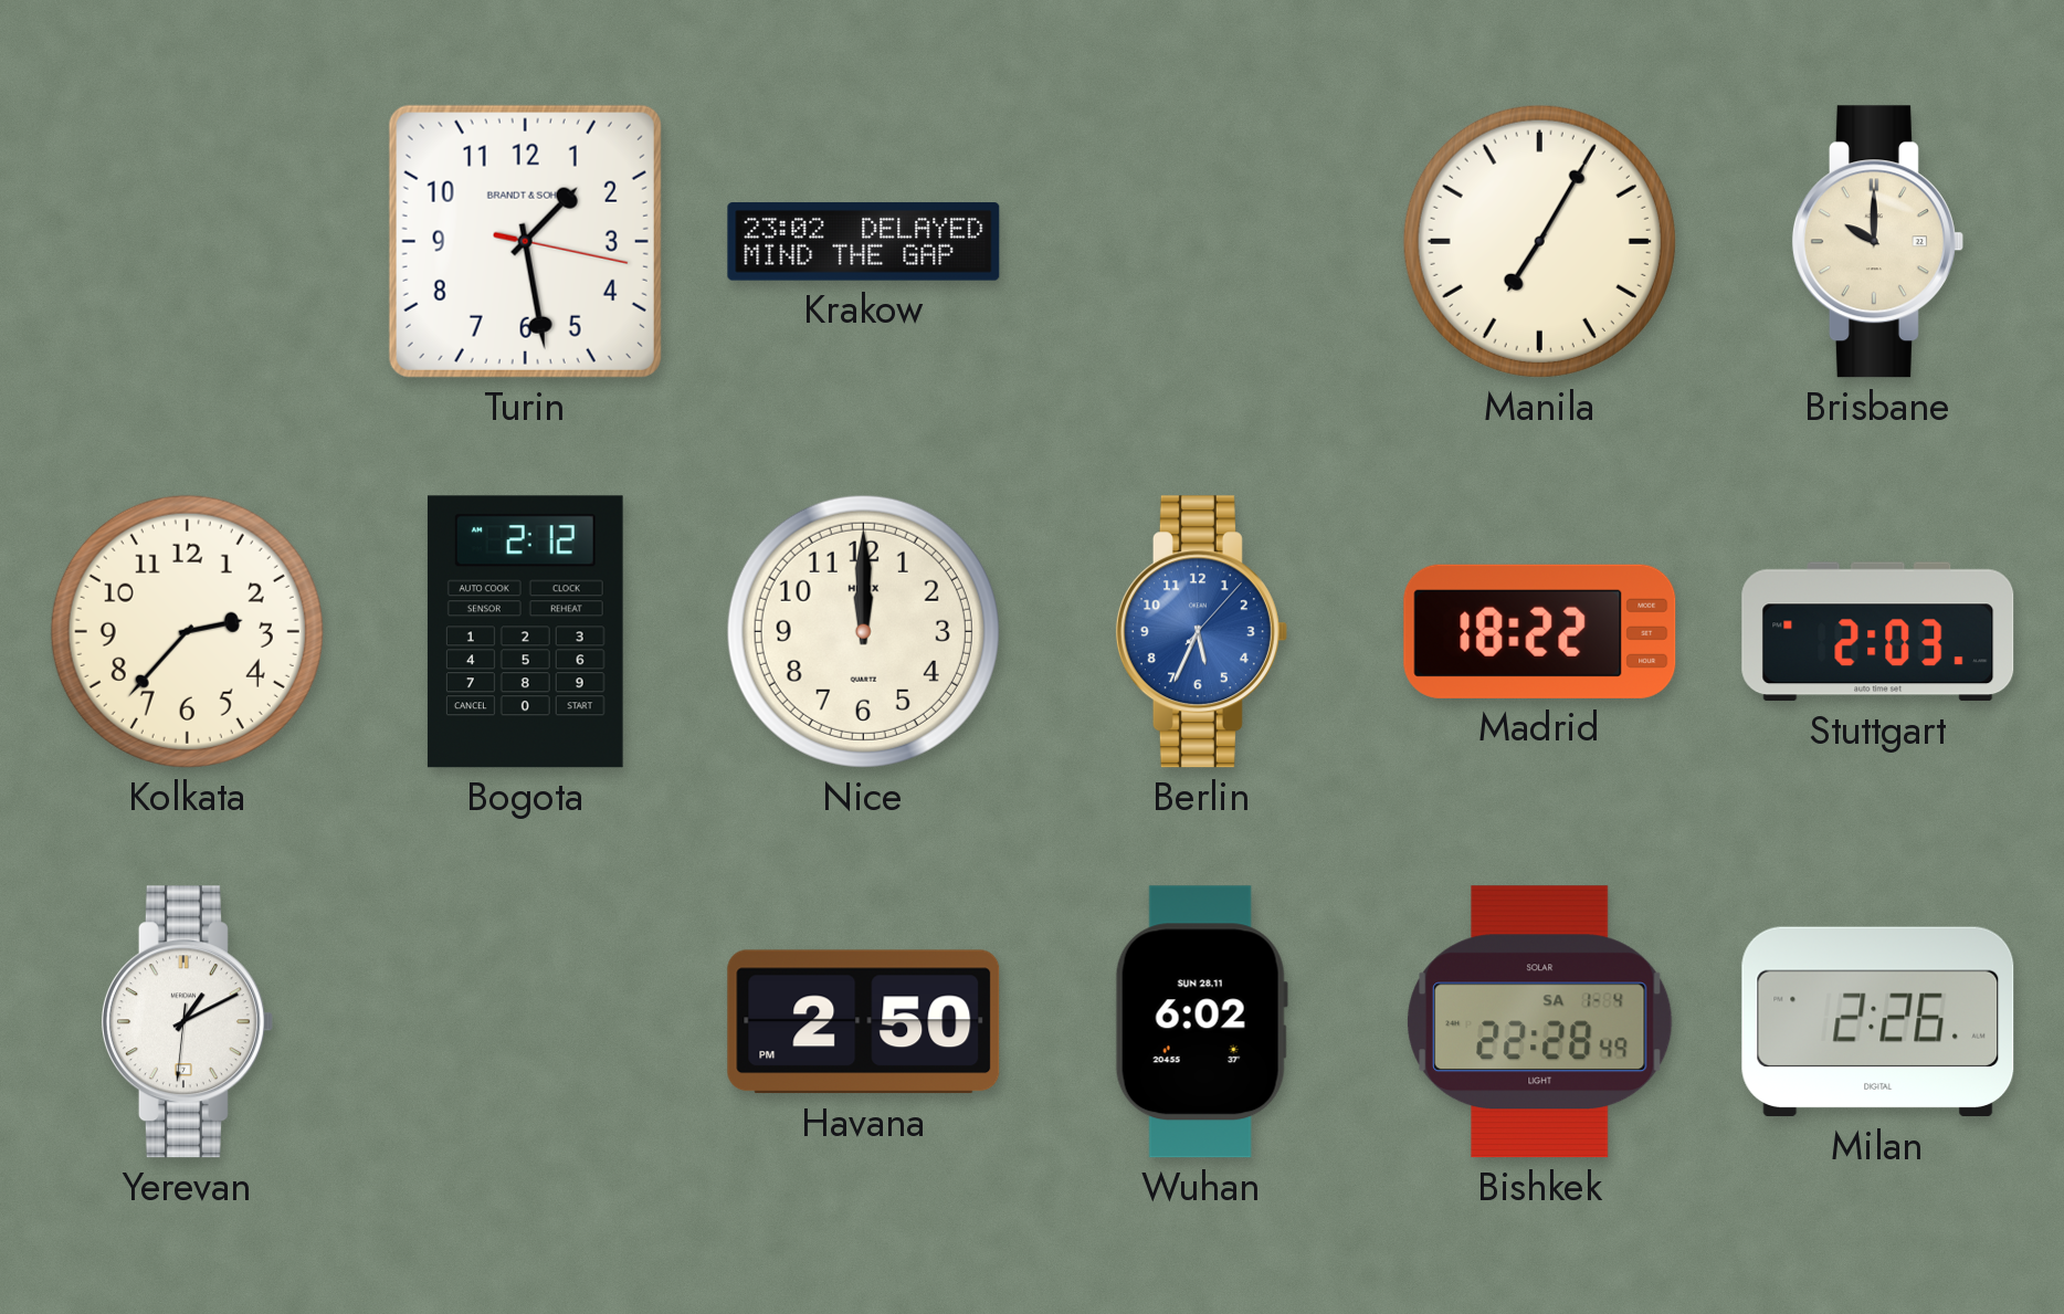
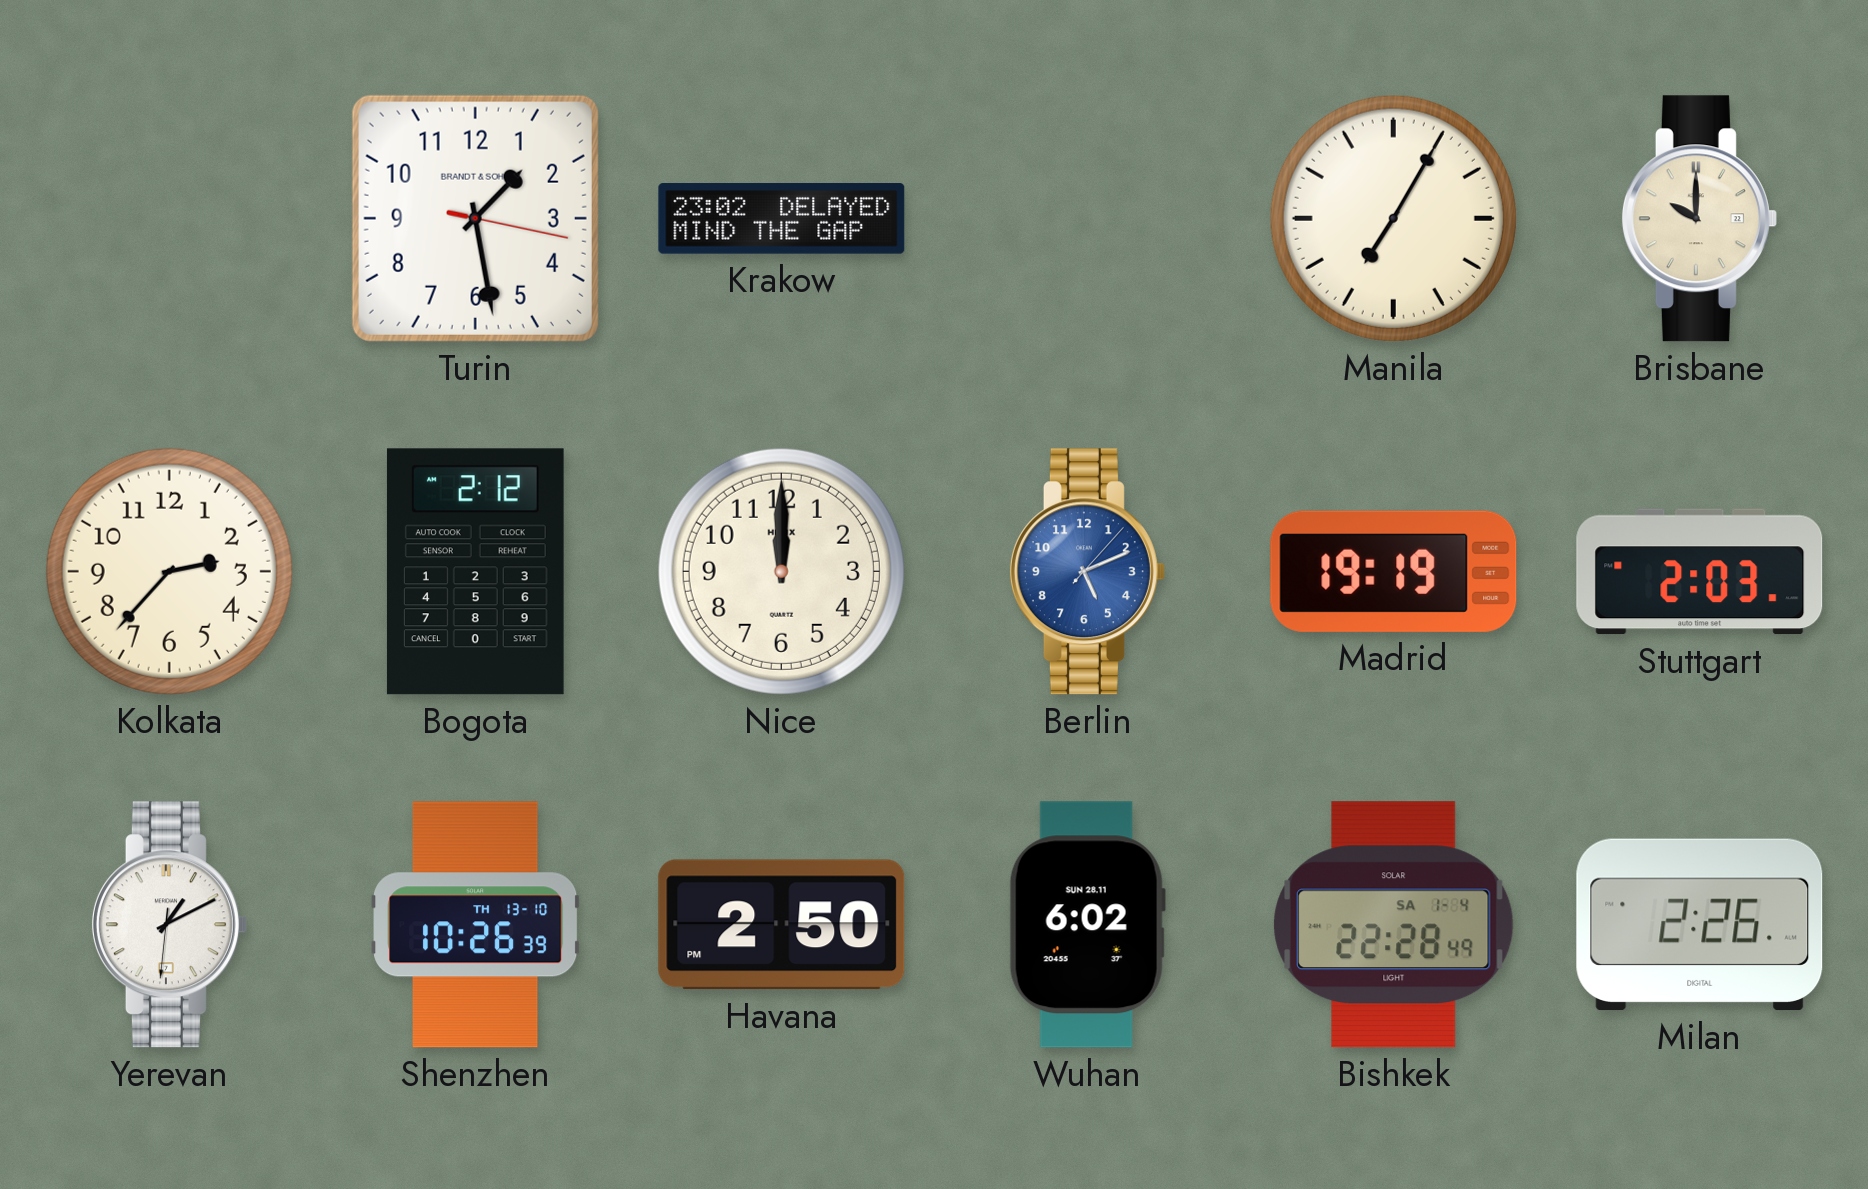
Berlin: 5:34 -> 5:11
Madrid: 18:22 -> 19:19
Shenzhen: none -> 10:26
